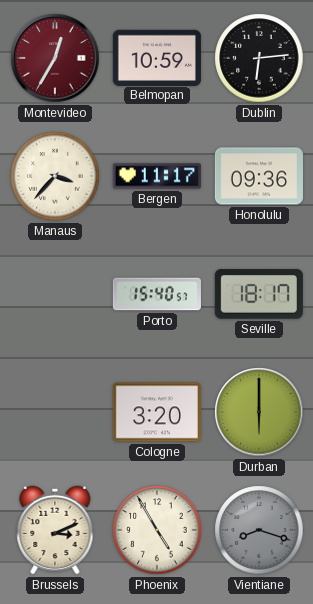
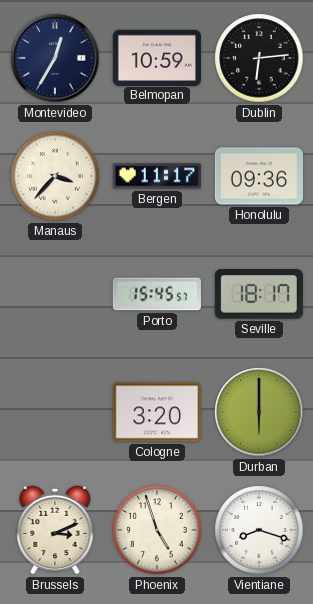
Montevideo dial: burgundy -> navy
Porto: 15:40 -> 15:45
Phoenix: 4:55 -> 4:57
Vientiane dial: grey -> white
